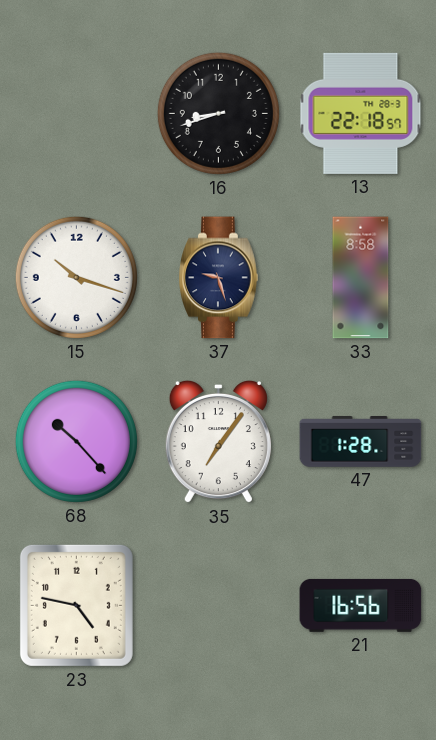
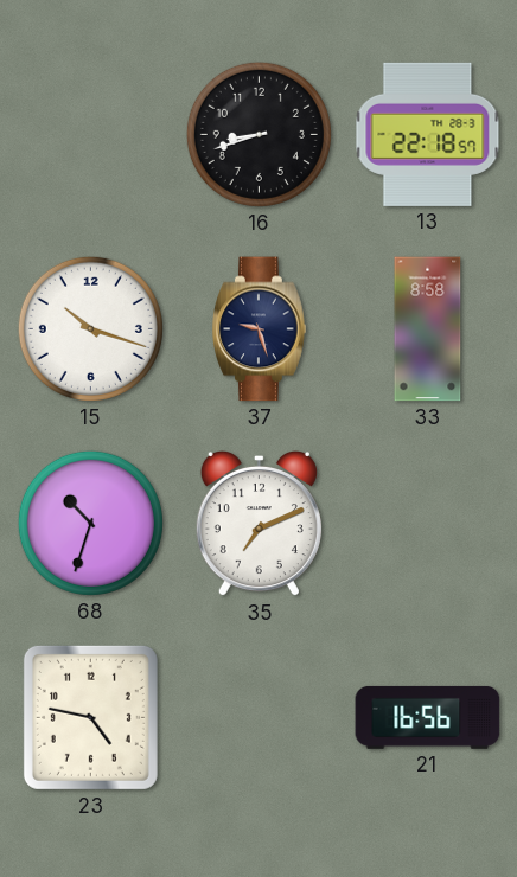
68: 10:23 -> 10:33
35: 7:06 -> 7:11
47: 1:28 -> none
